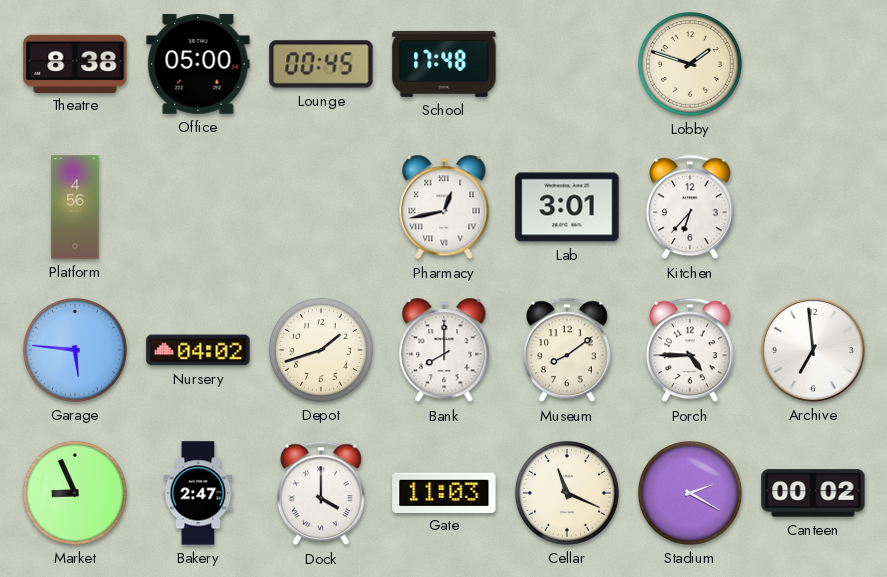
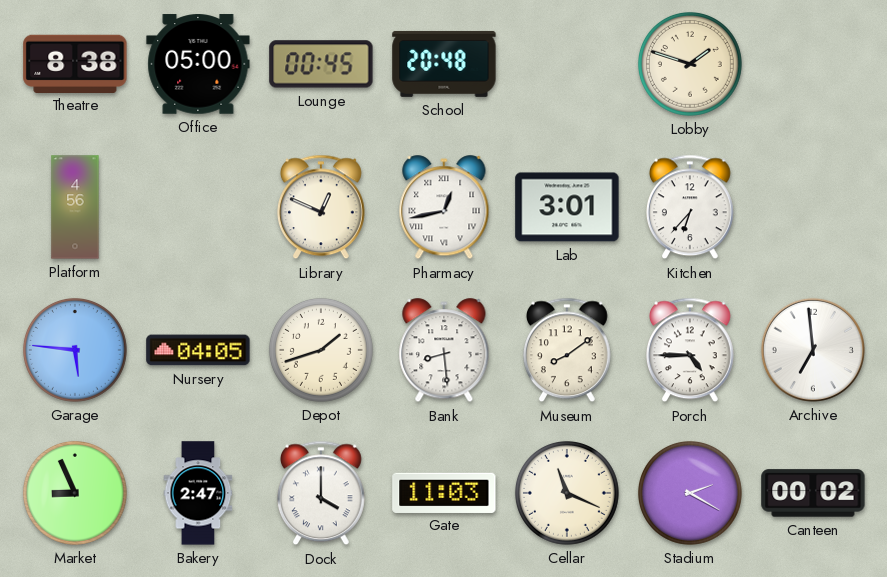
School: 17:48 -> 20:48
Library: none -> 12:49
Nursery: 04:02 -> 04:05
Bank: 8:00 -> 8:29
